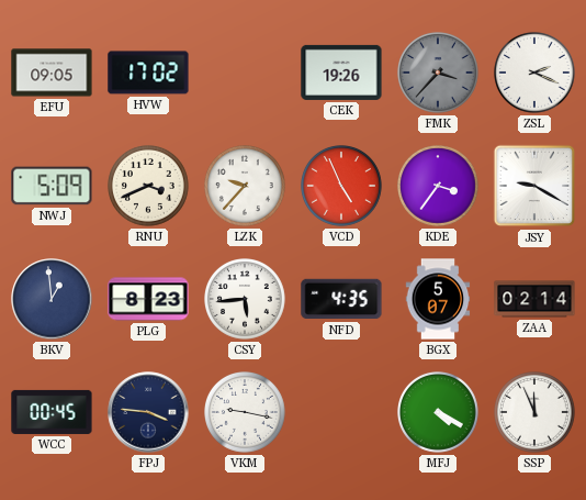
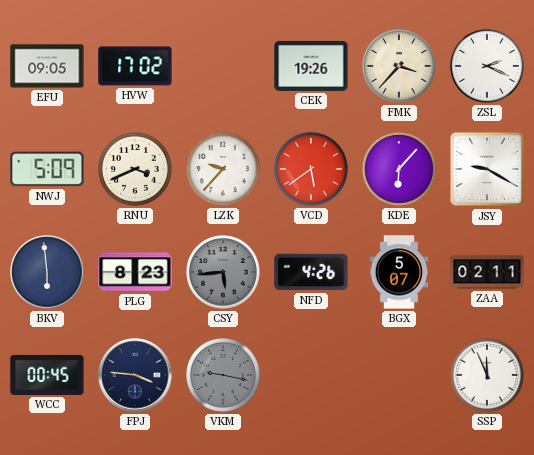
FMK dial: grey -> cream
VCD: 4:56 -> 5:39
KDE: 3:36 -> 6:07
BKV: 12:59 -> 5:59
CSY dial: white -> grey
NFD: 4:35 -> 4:26
ZAA: 02:14 -> 02:11
VKM dial: white -> grey
MFJ: 4:20 -> none
